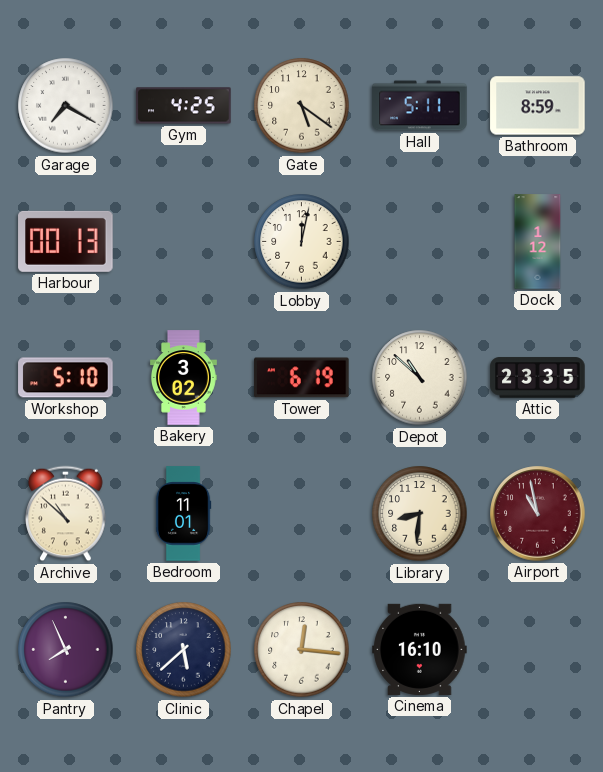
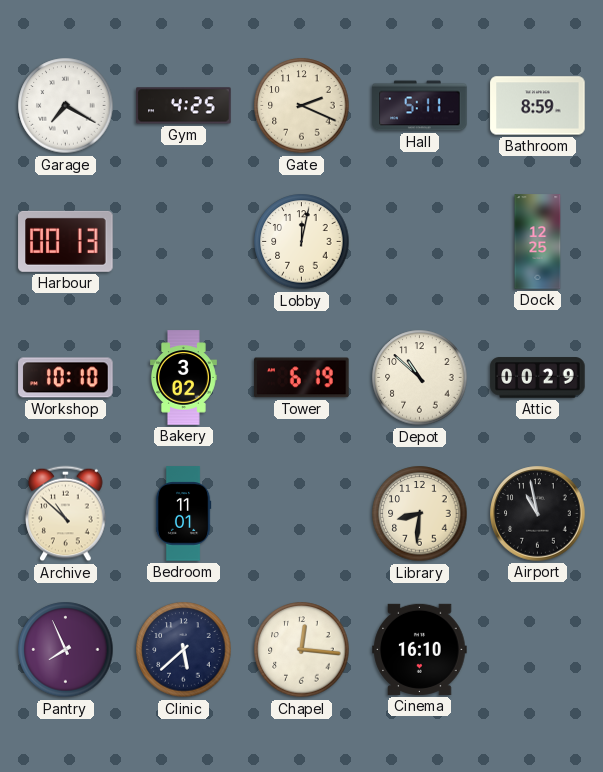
Gate: 5:21 -> 2:19
Dock: 1:12 -> 12:25
Workshop: 5:10 -> 10:10
Attic: 23:35 -> 00:29
Airport dial: burgundy -> black
